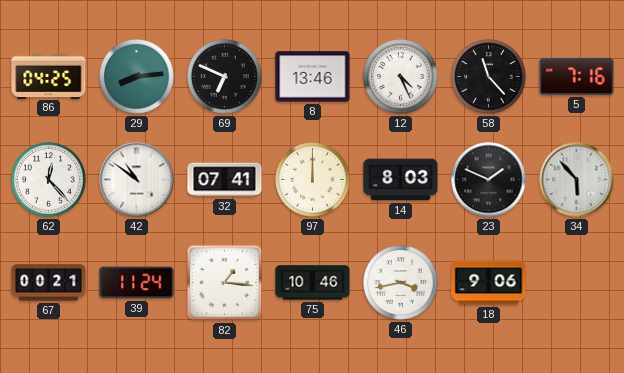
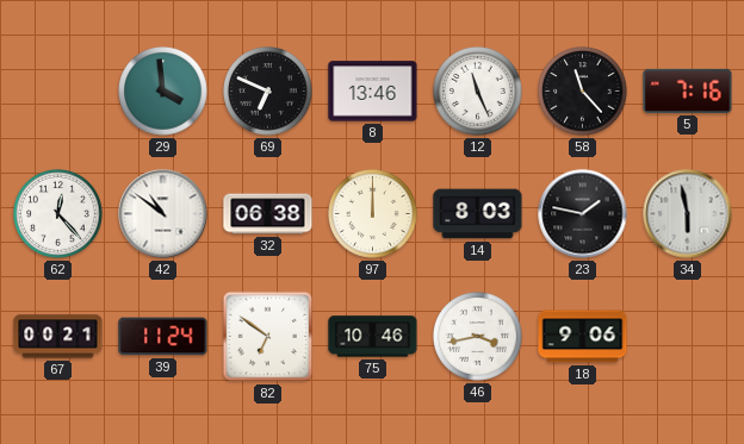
86: 04:25 -> none
29: 8:14 -> 3:59
12: 4:26 -> 11:26
32: 07:41 -> 06:38
23: 1:49 -> 1:47
34: 5:53 -> 5:58
82: 1:16 -> 6:51
